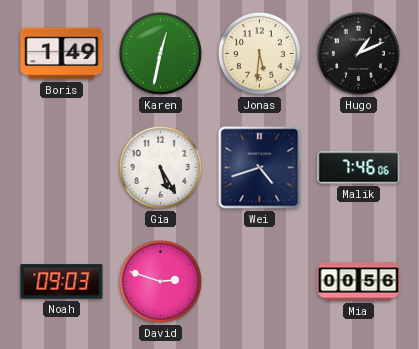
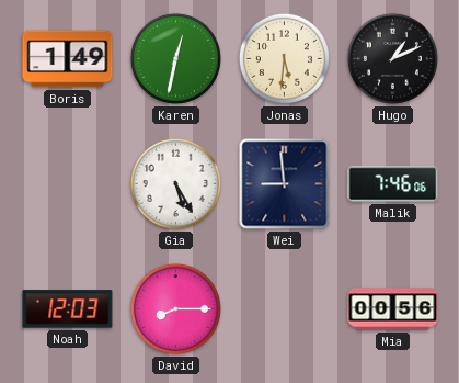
Wei: 4:42 -> 8:59
Noah: 09:03 -> 12:03
David: 2:48 -> 8:15
